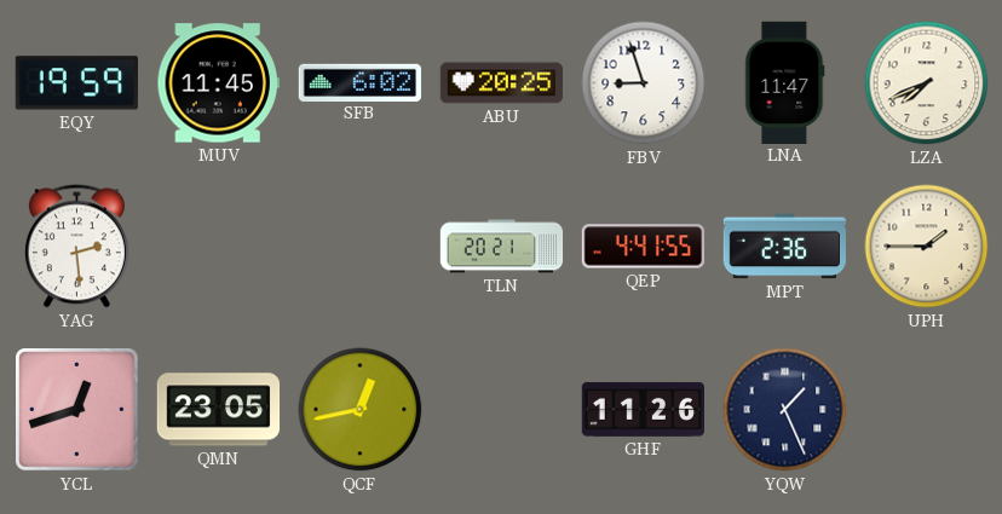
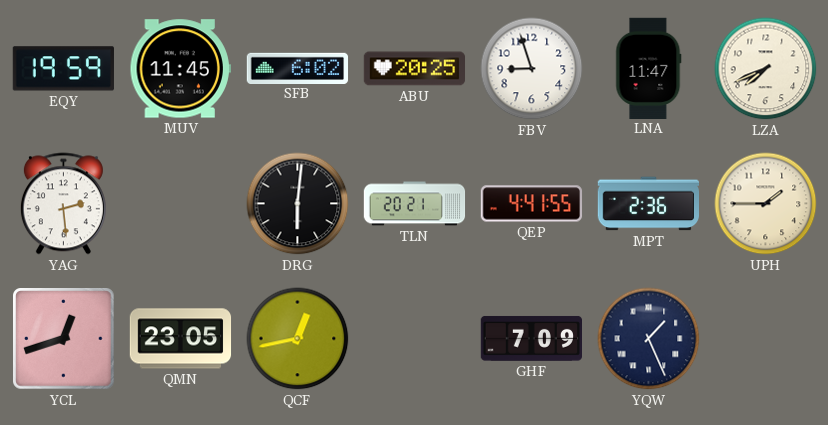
DRG: none -> 6:01
GHF: 11:26 -> 7:09
